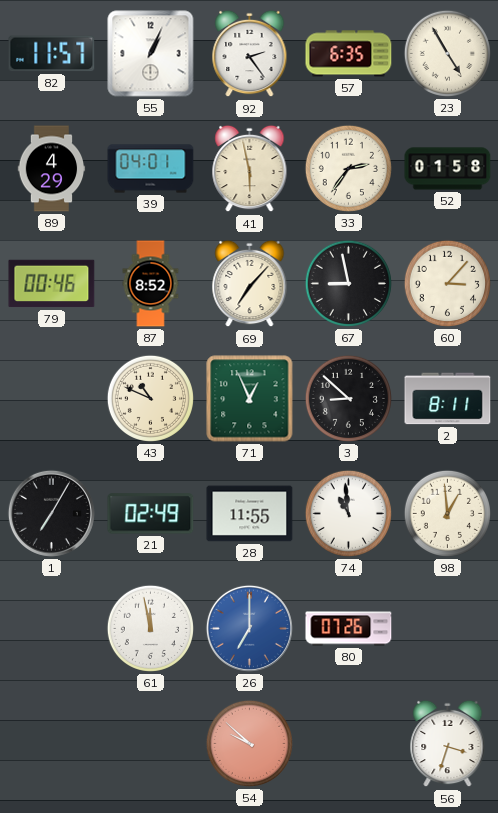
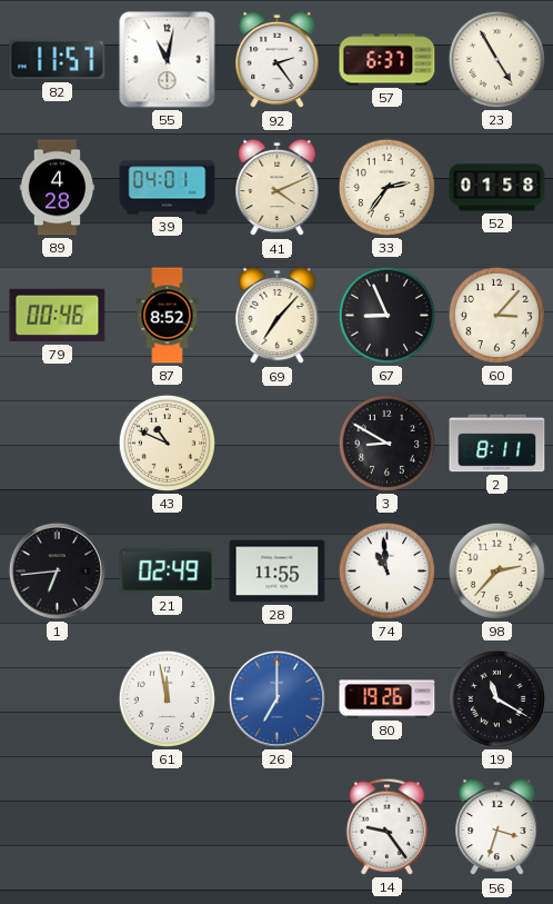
55: 1:04 -> 11:02
57: 6:35 -> 6:37
89: 4:29 -> 4:28
41: 5:58 -> 4:11
67: 8:58 -> 8:56
71: 12:56 -> none
3: 8:52 -> 8:50
1: 7:05 -> 6:44
98: 12:59 -> 2:37
80: 07:26 -> 19:26
19: none -> 11:20
54: 9:52 -> none
14: none -> 9:24
